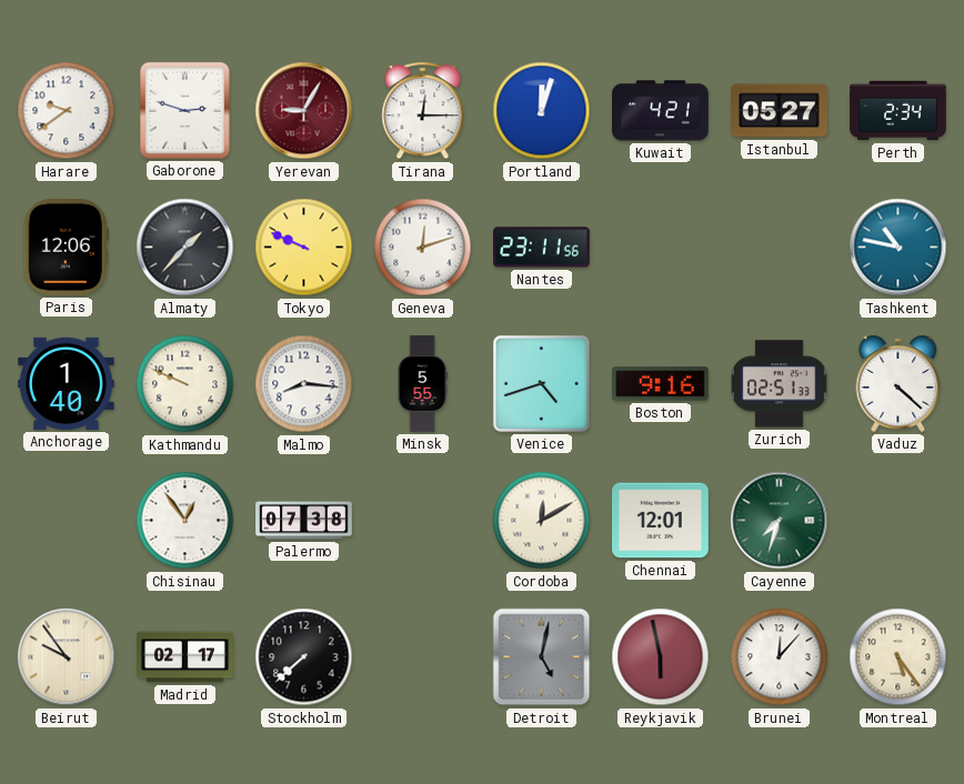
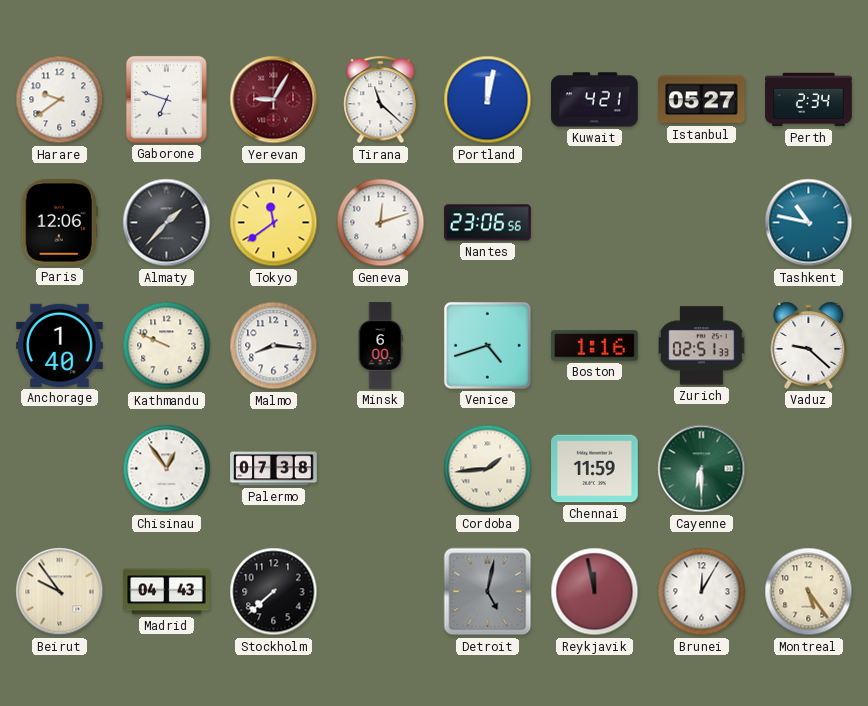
Gaborone: 2:48 -> 6:48
Tirana: 12:15 -> 11:22
Portland: 12:03 -> 12:02
Tokyo: 9:49 -> 11:39
Nantes: 23:11 -> 23:06
Minsk: 5:55 -> 6:00
Boston: 9:16 -> 1:16
Vaduz: 4:22 -> 9:22
Cordoba: 12:10 -> 1:44
Chennai: 12:01 -> 11:59
Cayenne: 7:33 -> 6:30
Madrid: 02:17 -> 04:43
Reykjavik: 5:58 -> 11:58
Brunei: 12:07 -> 12:05
